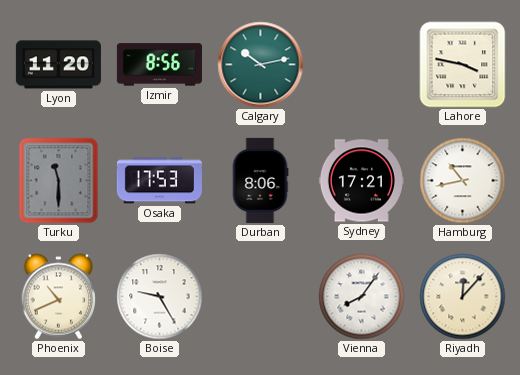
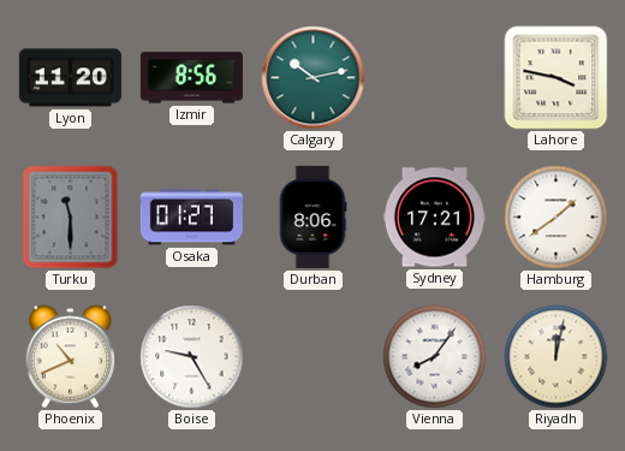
Osaka: 17:53 -> 01:27
Hamburg: 10:43 -> 1:39
Riyadh: 12:07 -> 12:02
